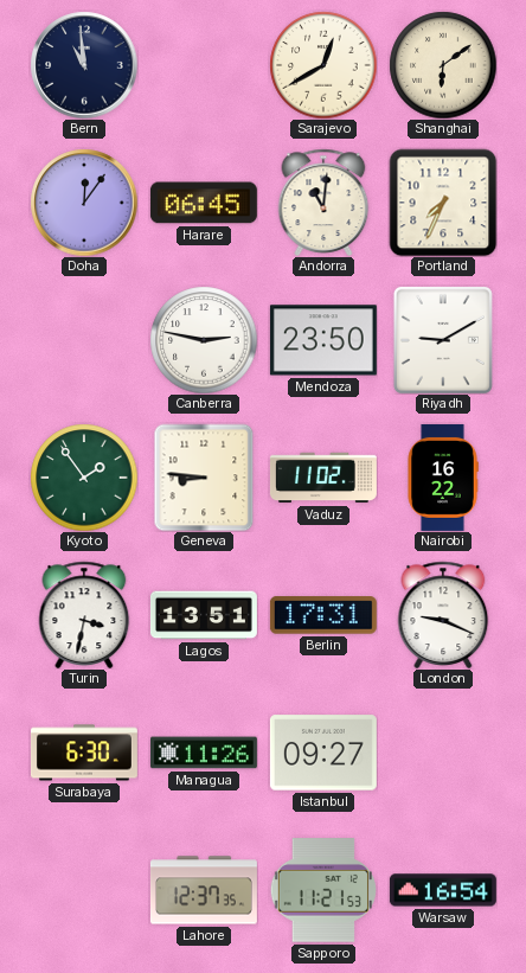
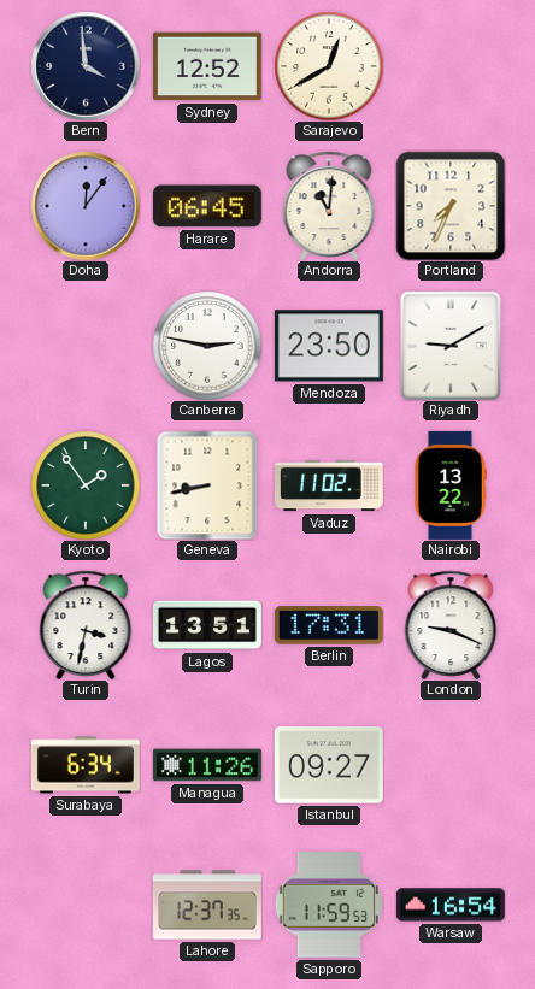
Bern: 10:59 -> 3:59
Sydney: none -> 12:52
Shanghai: 6:09 -> none
Geneva: 8:46 -> 8:43
Nairobi: 16:22 -> 13:22
Surabaya: 6:30 -> 6:34
Sapporo: 11:21 -> 11:59
